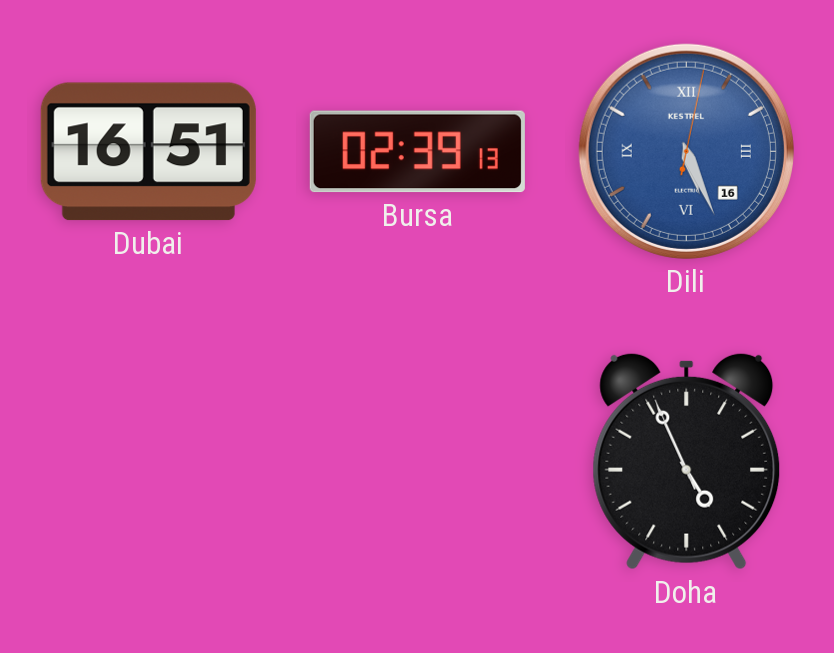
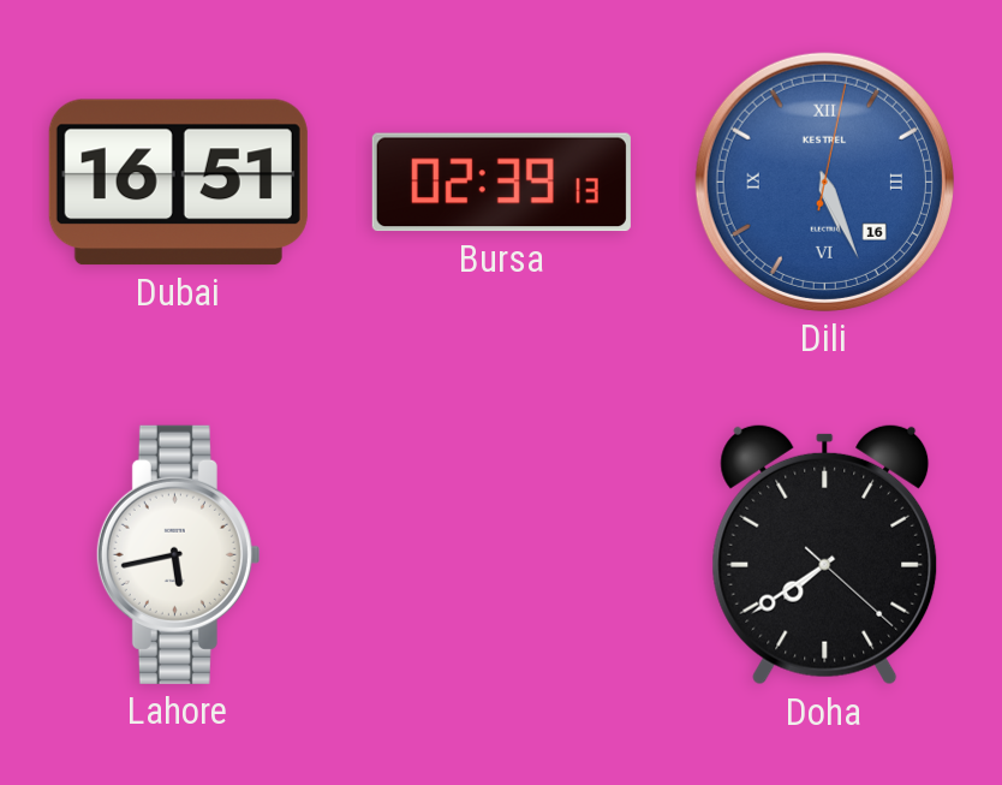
Lahore: none -> 5:43
Doha: 4:55 -> 7:39
